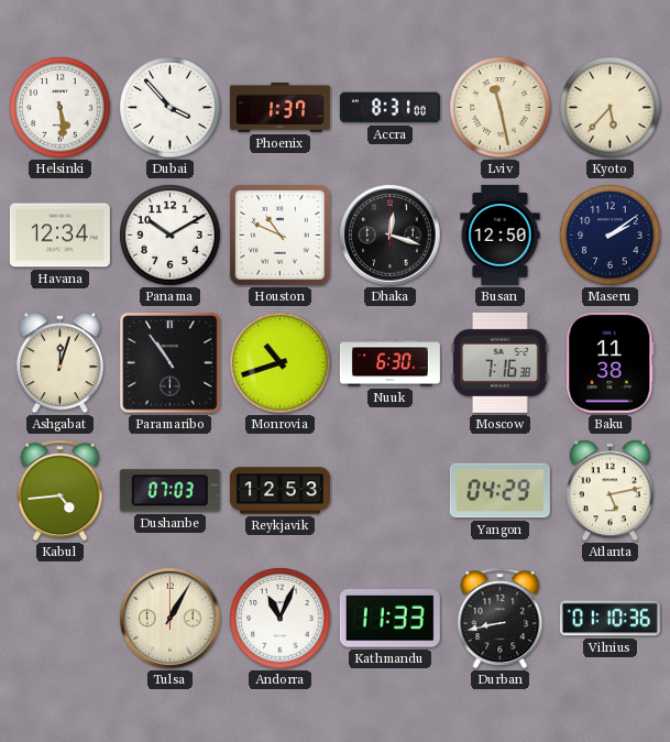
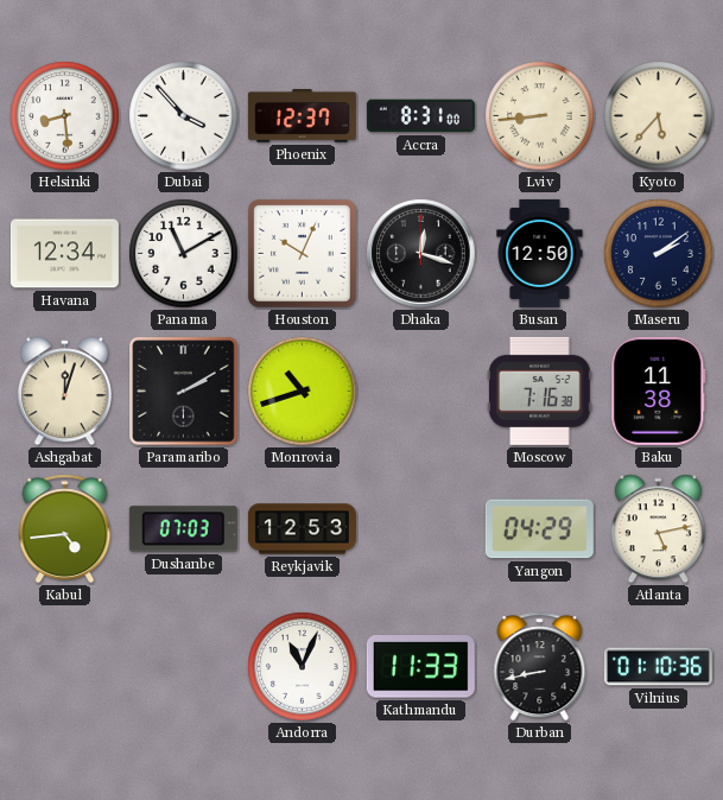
Helsinki: 5:29 -> 8:29
Phoenix: 1:37 -> 12:37
Lviv: 11:28 -> 8:44
Panama: 10:10 -> 11:10
Houston: 10:49 -> 10:04
Paramaribo: 10:54 -> 2:10
Nuuk: 6:30 -> none
Tulsa: 1:05 -> none
